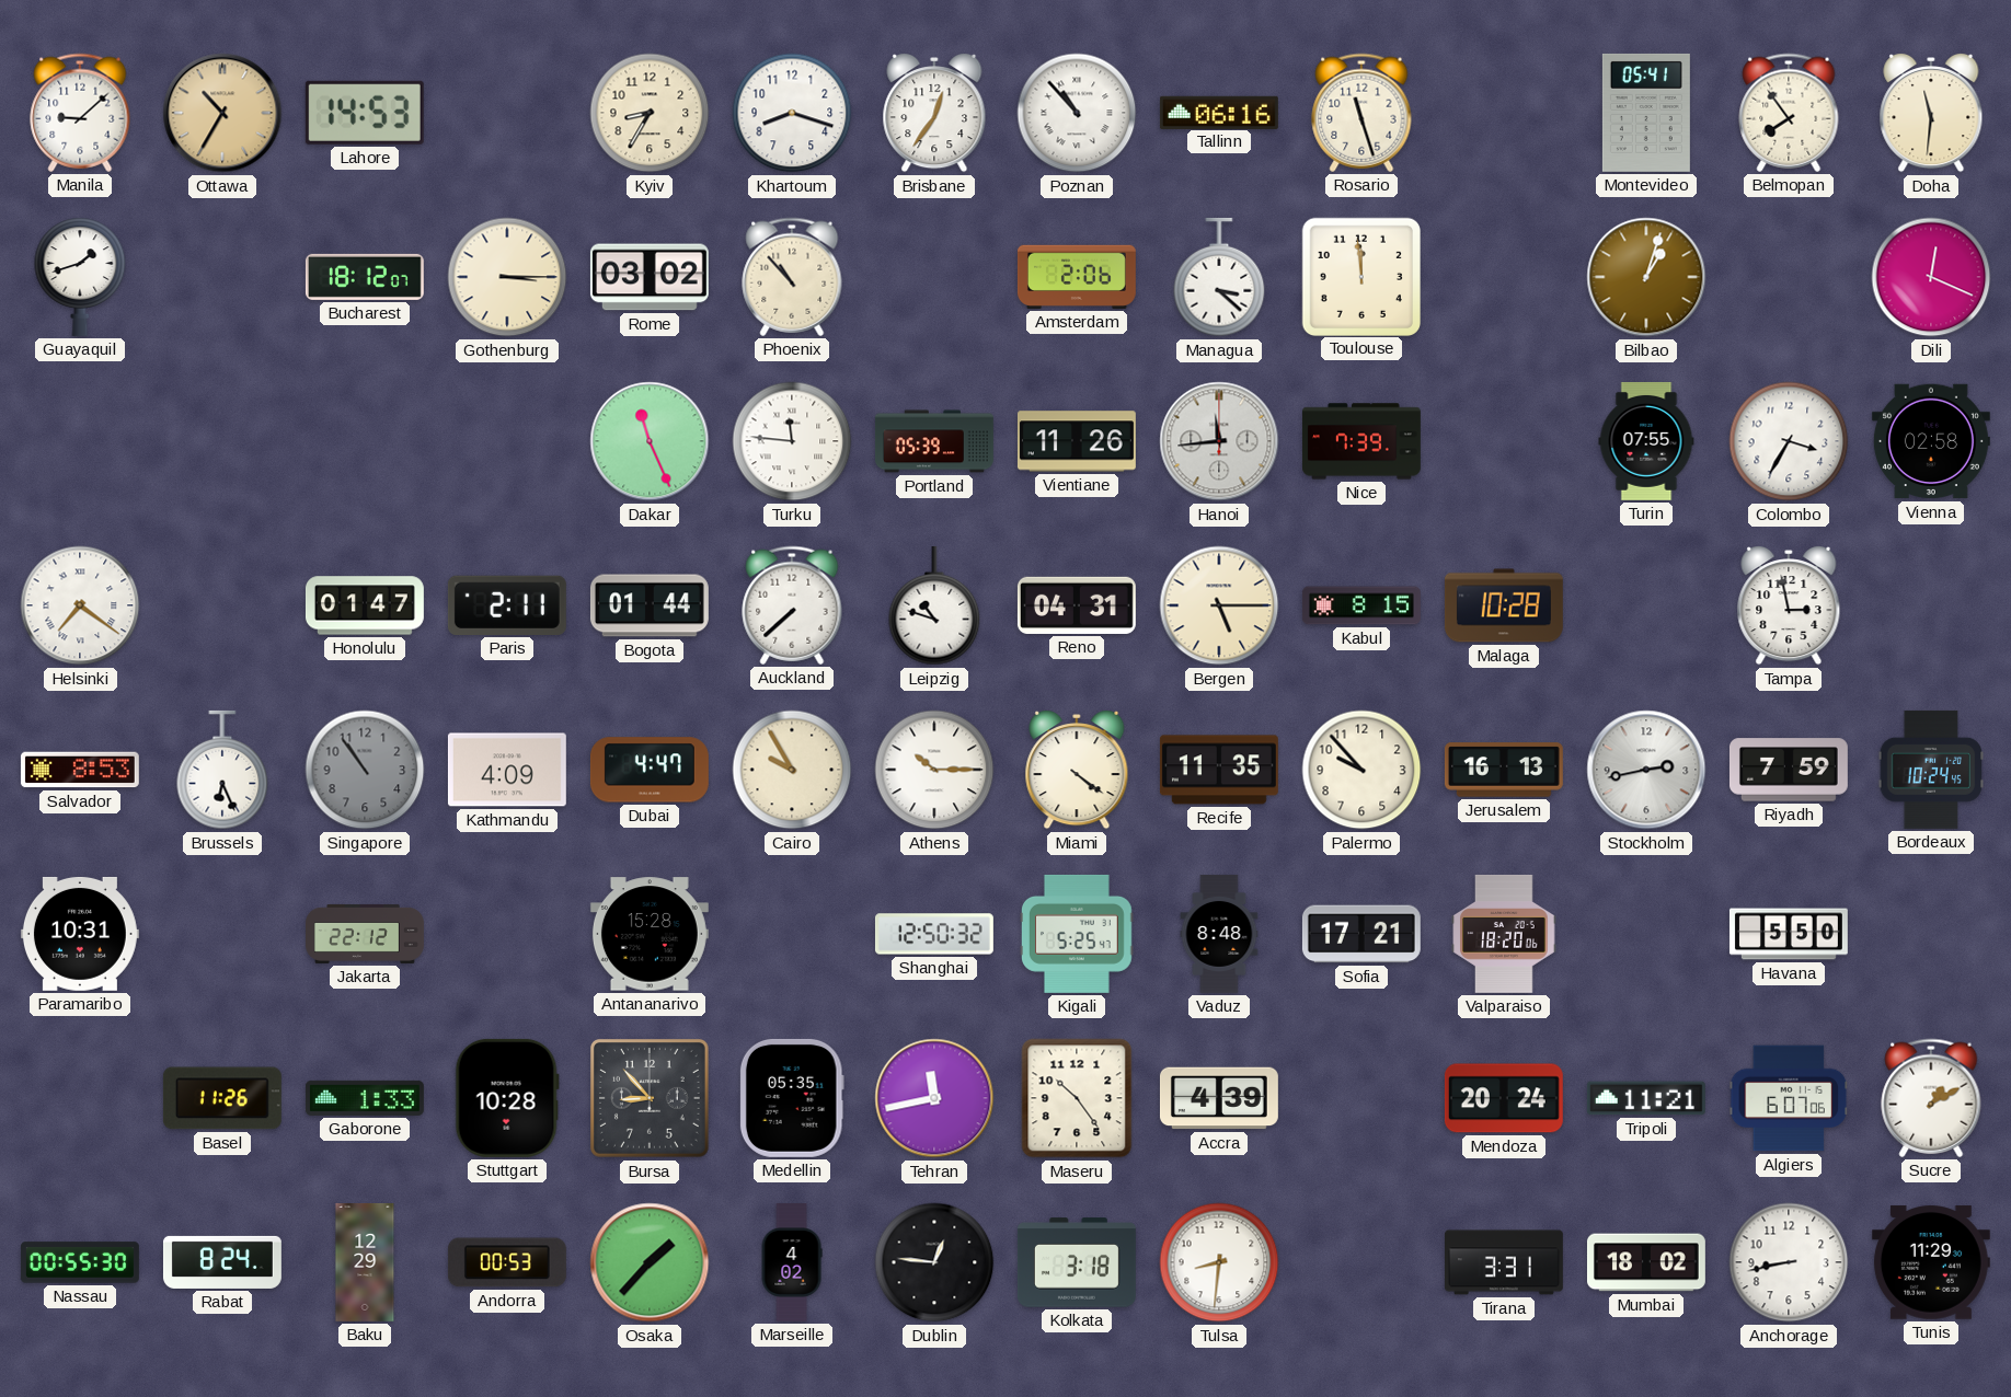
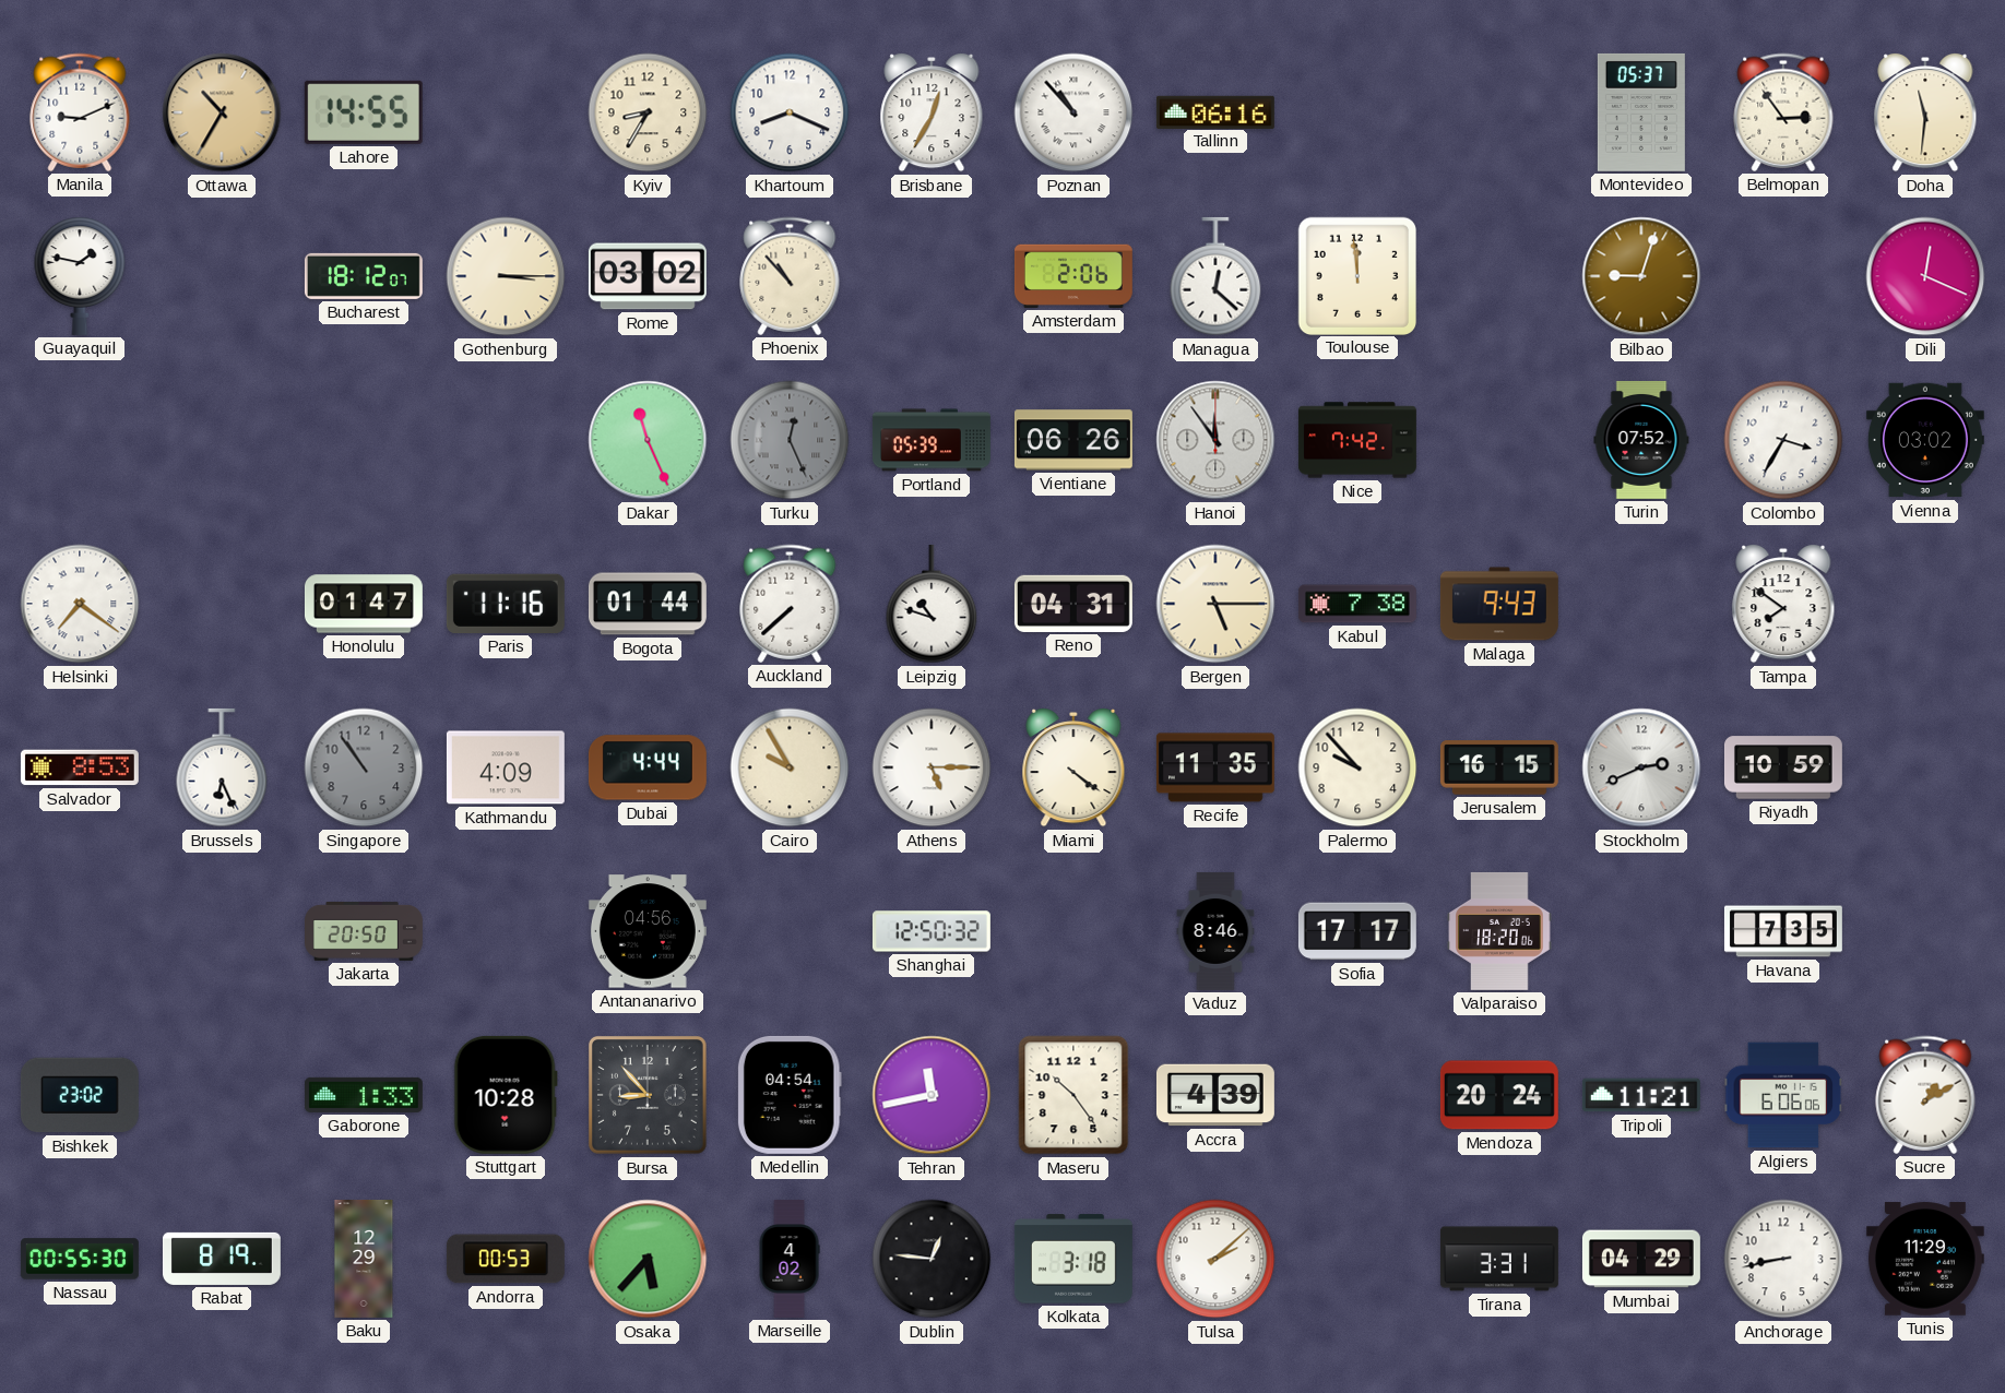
Manila: 9:08 -> 9:11
Lahore: 14:53 -> 14:55
Khartoum: 8:18 -> 8:19
Brisbane: 12:36 -> 12:35
Rosario: 11:27 -> none
Montevideo: 05:41 -> 05:37
Belmopan: 7:54 -> 2:54
Guayaquil: 1:42 -> 1:47
Managua: 3:22 -> 12:22
Bilbao: 1:03 -> 9:03
Turku: 11:46 -> 12:26
Turku dial: white -> grey
Vientiane: 11:26 -> 06:26
Hanoi: 11:44 -> 11:54
Nice: 7:39 -> 7:42
Turin: 07:55 -> 07:52
Vienna: 02:58 -> 03:02
Paris: 2:11 -> 11:16
Kabul: 8:15 -> 7:38
Malaga: 10:28 -> 9:43
Tampa: 2:58 -> 7:51
Dubai: 4:47 -> 4:44
Athens: 10:15 -> 5:15
Jerusalem: 16:13 -> 16:15
Stockholm: 2:43 -> 2:41
Riyadh: 7:59 -> 10:59
Bordeaux: 10:24 -> none
Paramaribo: 10:31 -> none
Jakarta: 22:12 -> 20:50
Antananarivo: 15:28 -> 04:56
Kigali: 5:25 -> none
Vaduz: 8:48 -> 8:46
Sofia: 17:21 -> 17:17
Havana: 5:50 -> 7:35
Bishkek: none -> 23:02
Basel: 11:26 -> none
Medellin: 05:35 -> 04:54
Algiers: 6:07 -> 6:06
Rabat: 8:24 -> 8:19
Osaka: 1:37 -> 5:37
Tulsa: 8:31 -> 2:08
Mumbai: 18:02 -> 04:29
